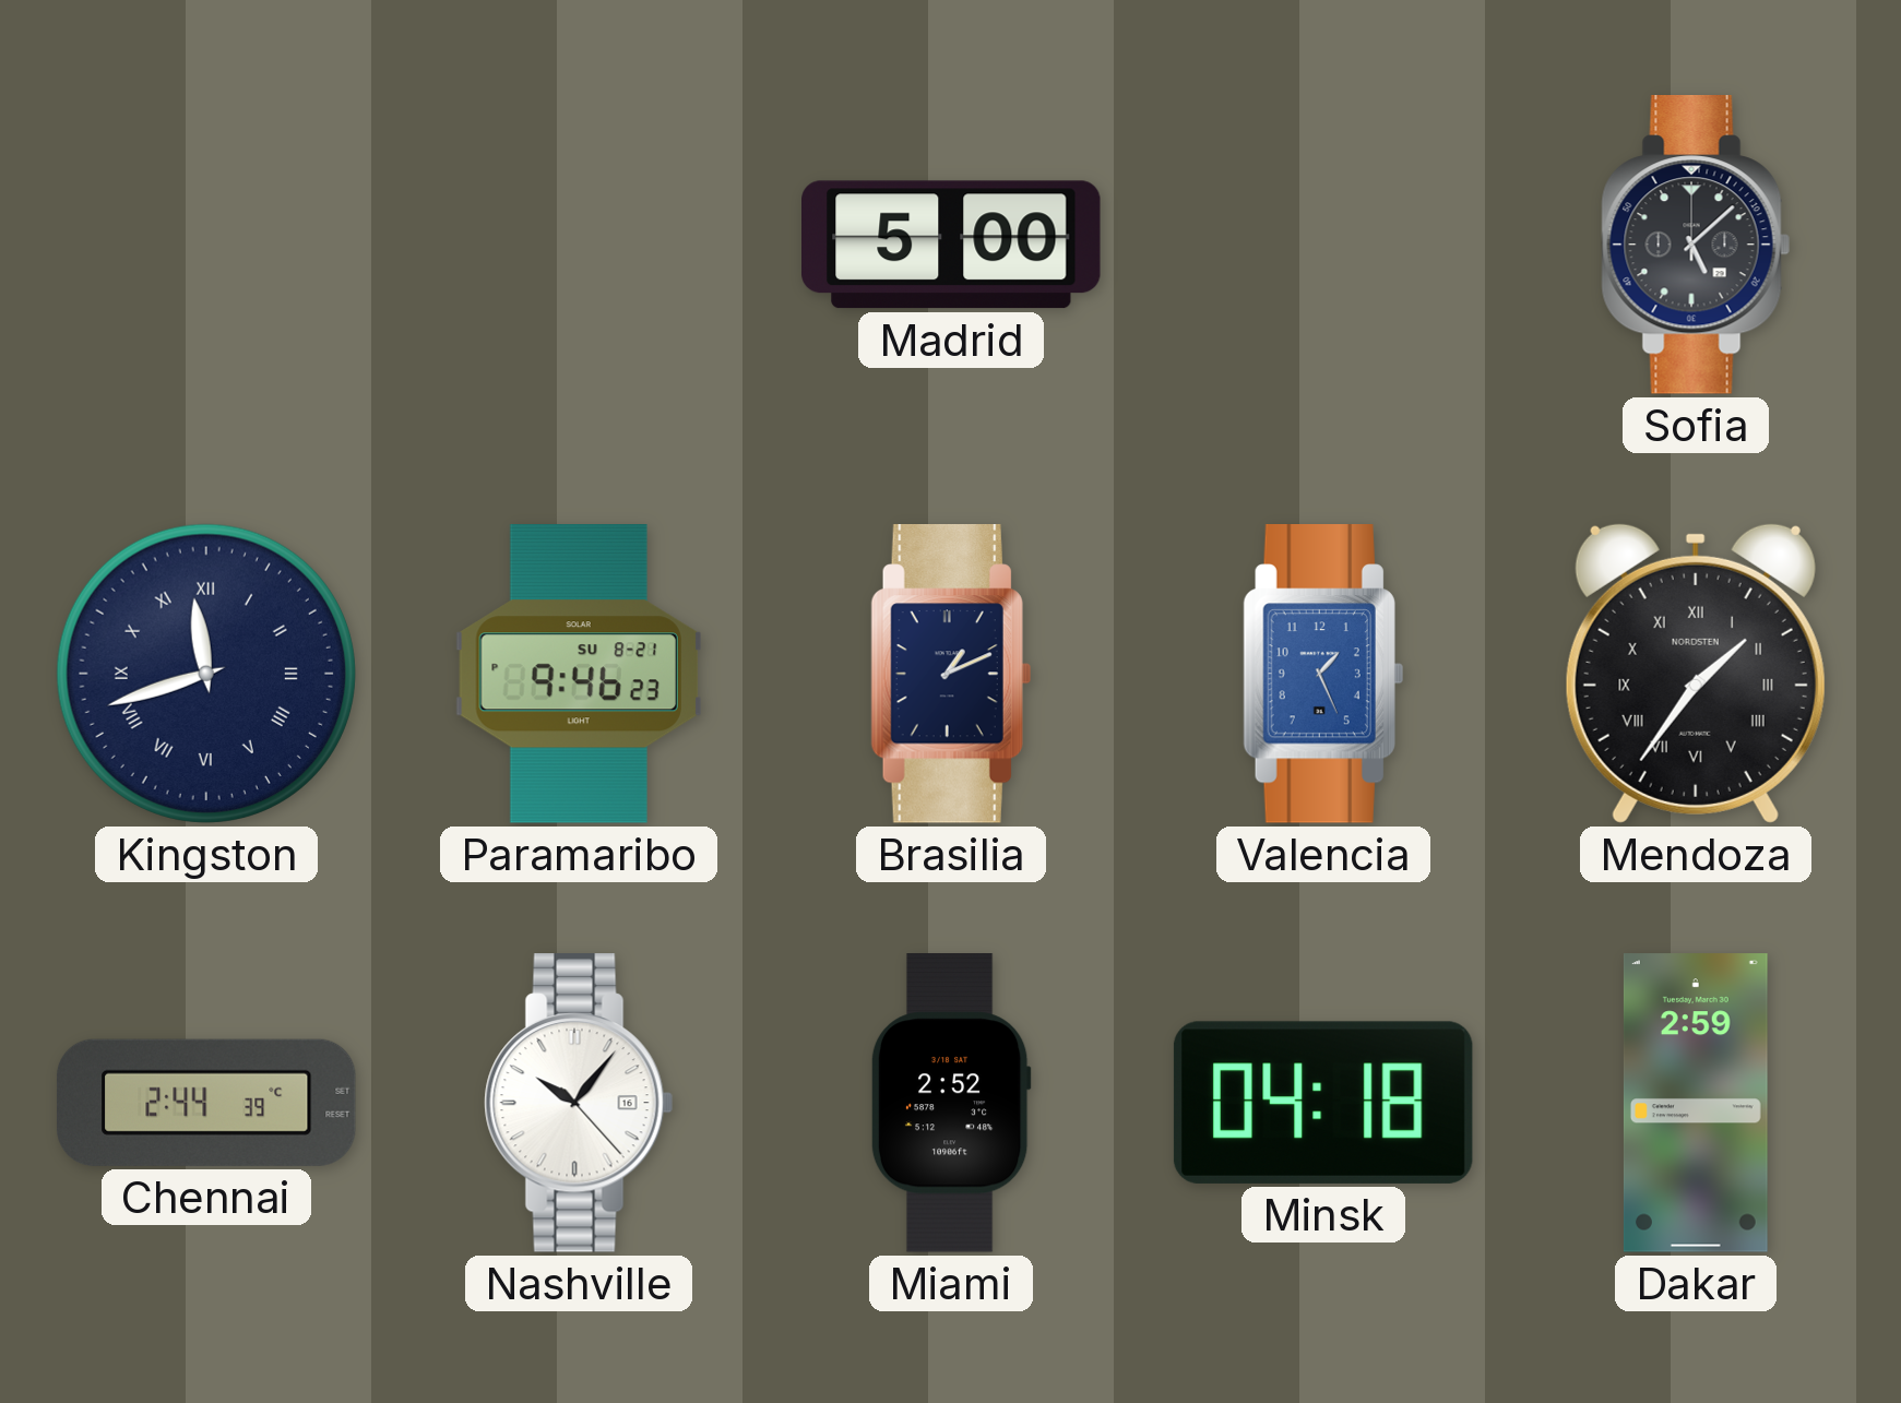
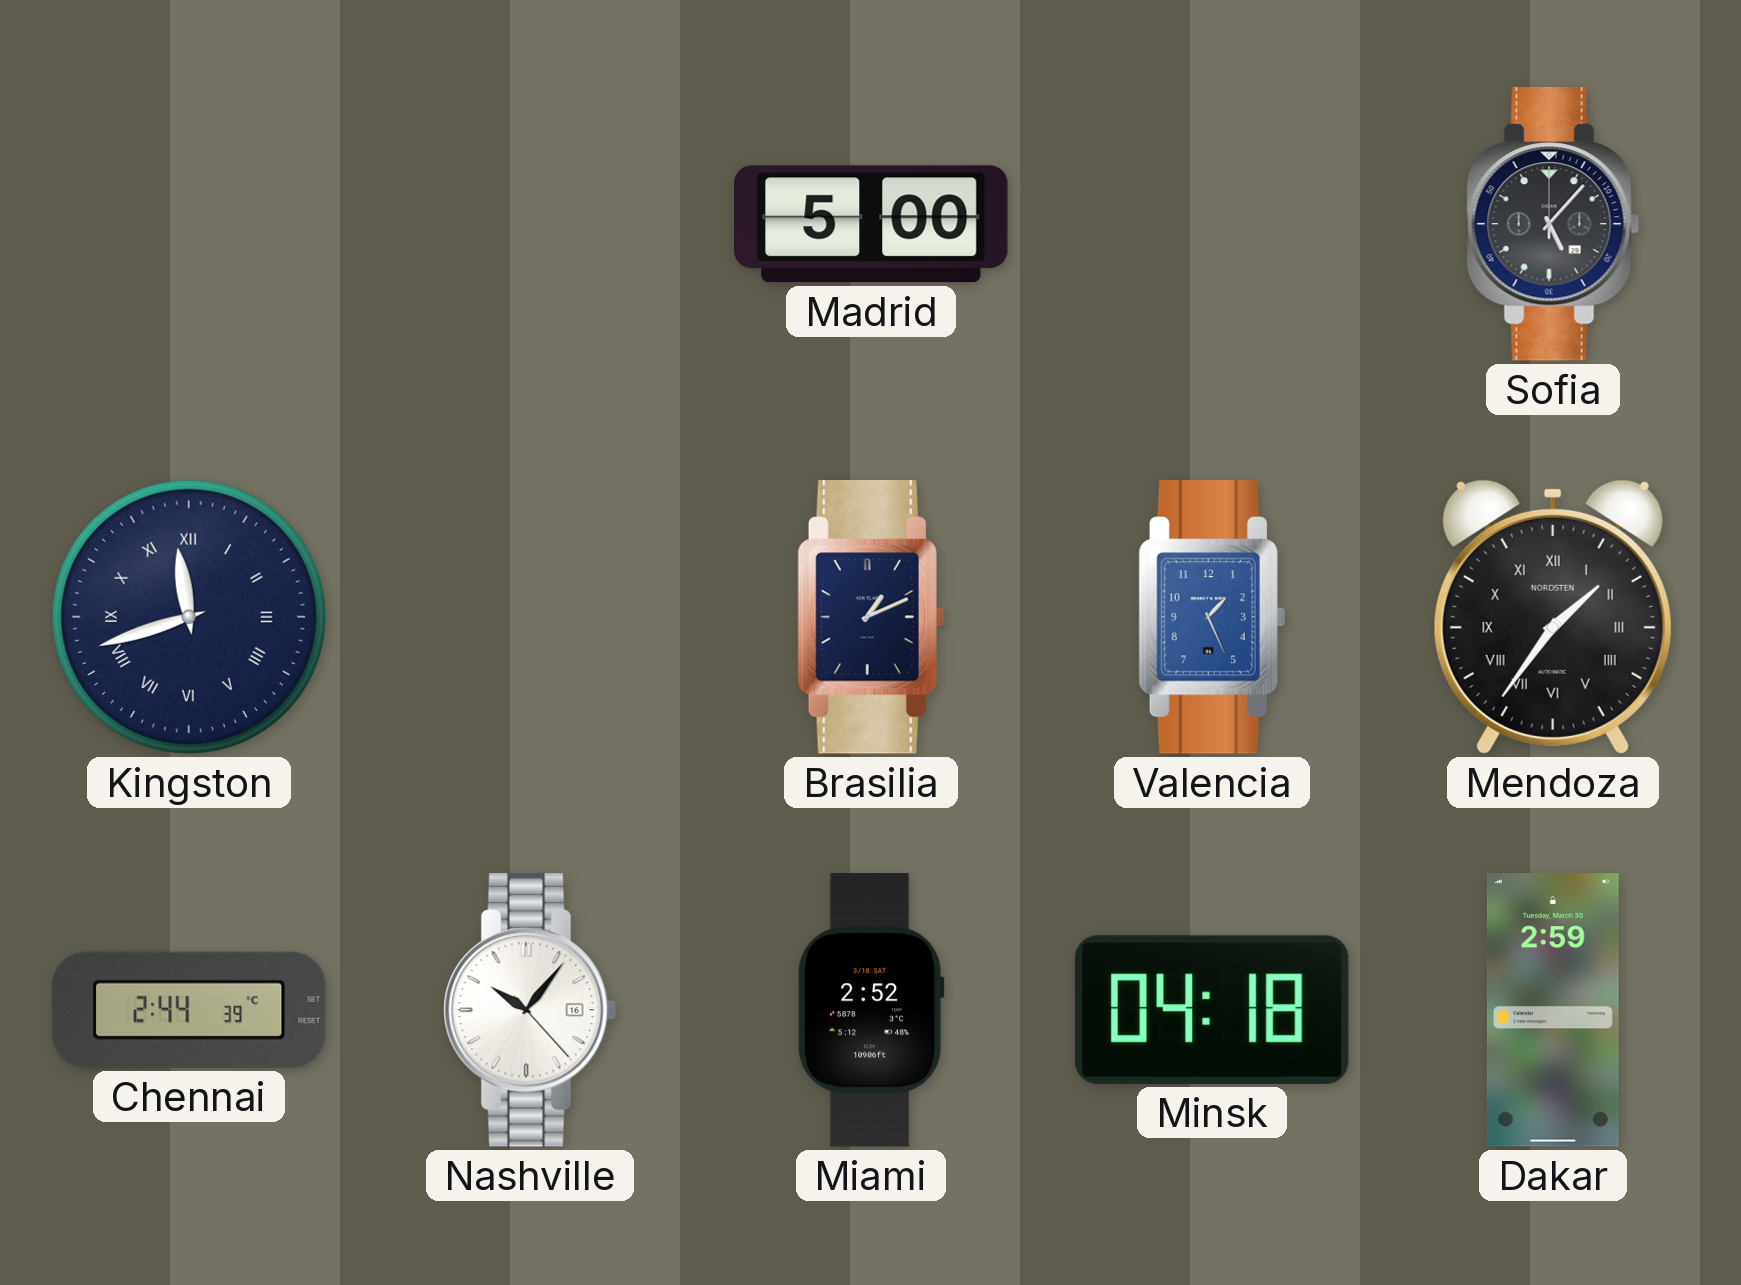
Sofia: 5:08 -> 5:07
Paramaribo: 9:46 -> none
